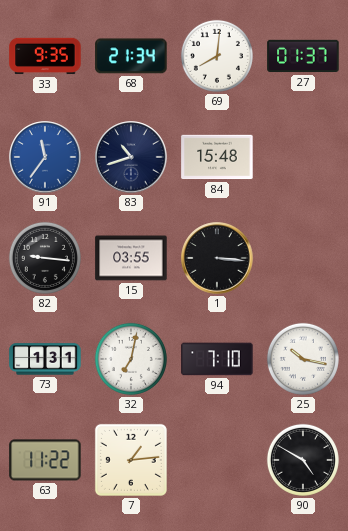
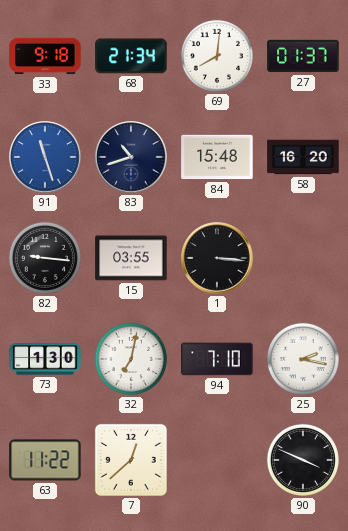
33: 9:35 -> 9:18
91: 11:36 -> 11:27
58: none -> 16:20
73: 1:31 -> 1:30
25: 10:17 -> 2:17
7: 1:14 -> 12:38
90: 4:50 -> 3:49
